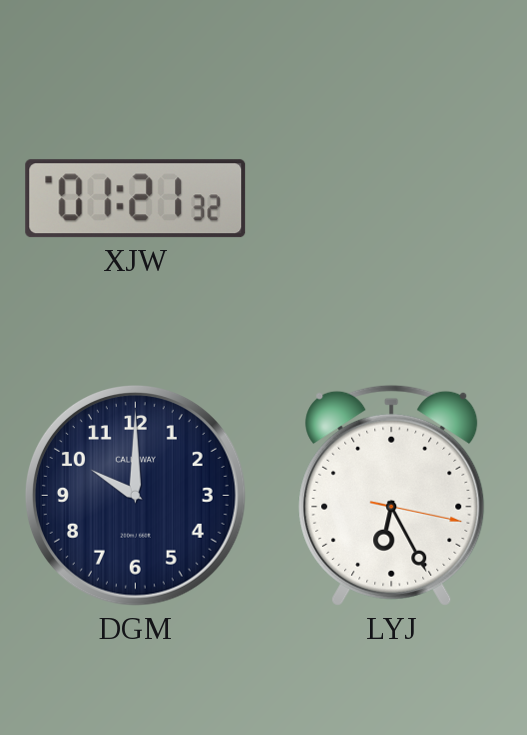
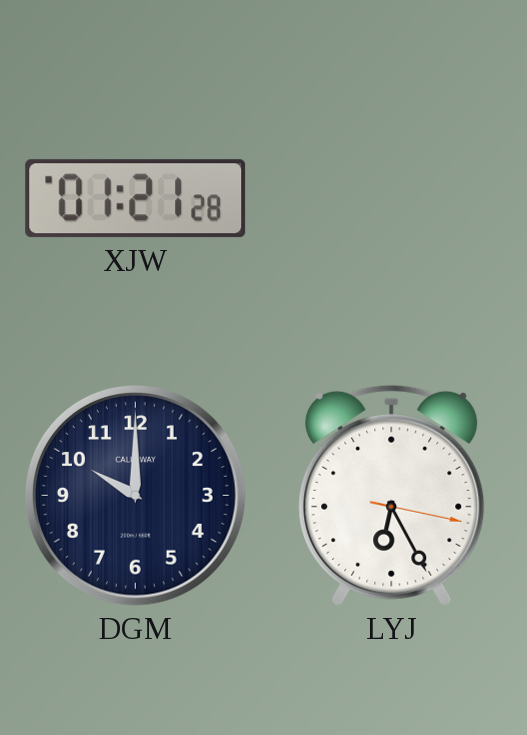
XJW: 01:21:32 -> 01:21:28
